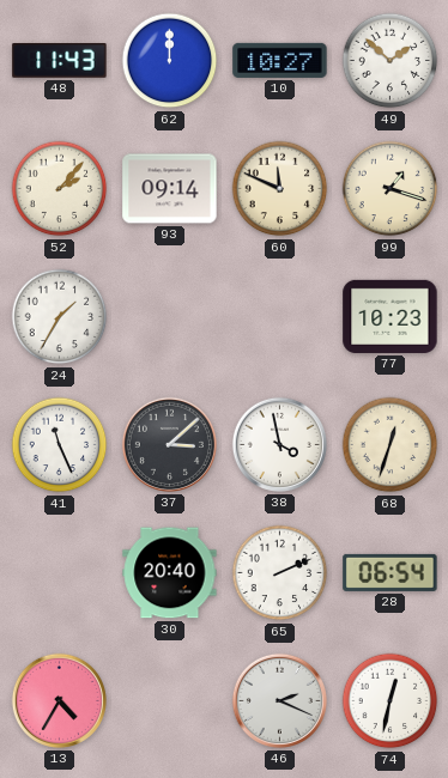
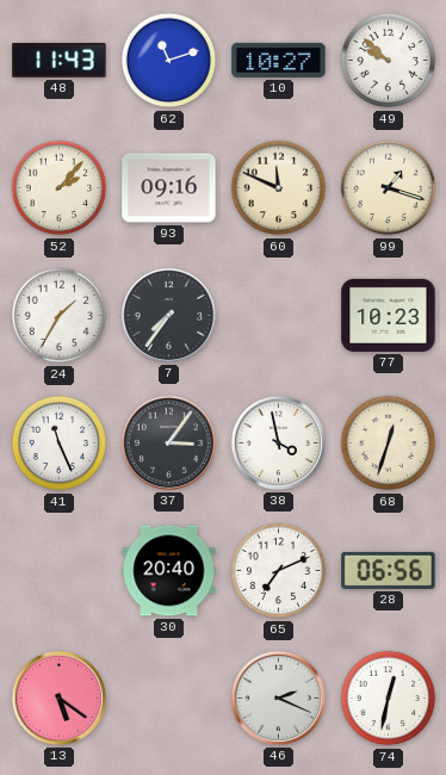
62: 12:00 -> 11:12
49: 1:52 -> 9:52
93: 09:14 -> 09:16
7: none -> 7:36
37: 3:08 -> 3:06
65: 2:11 -> 7:11
28: 06:54 -> 06:56
13: 4:35 -> 5:21
